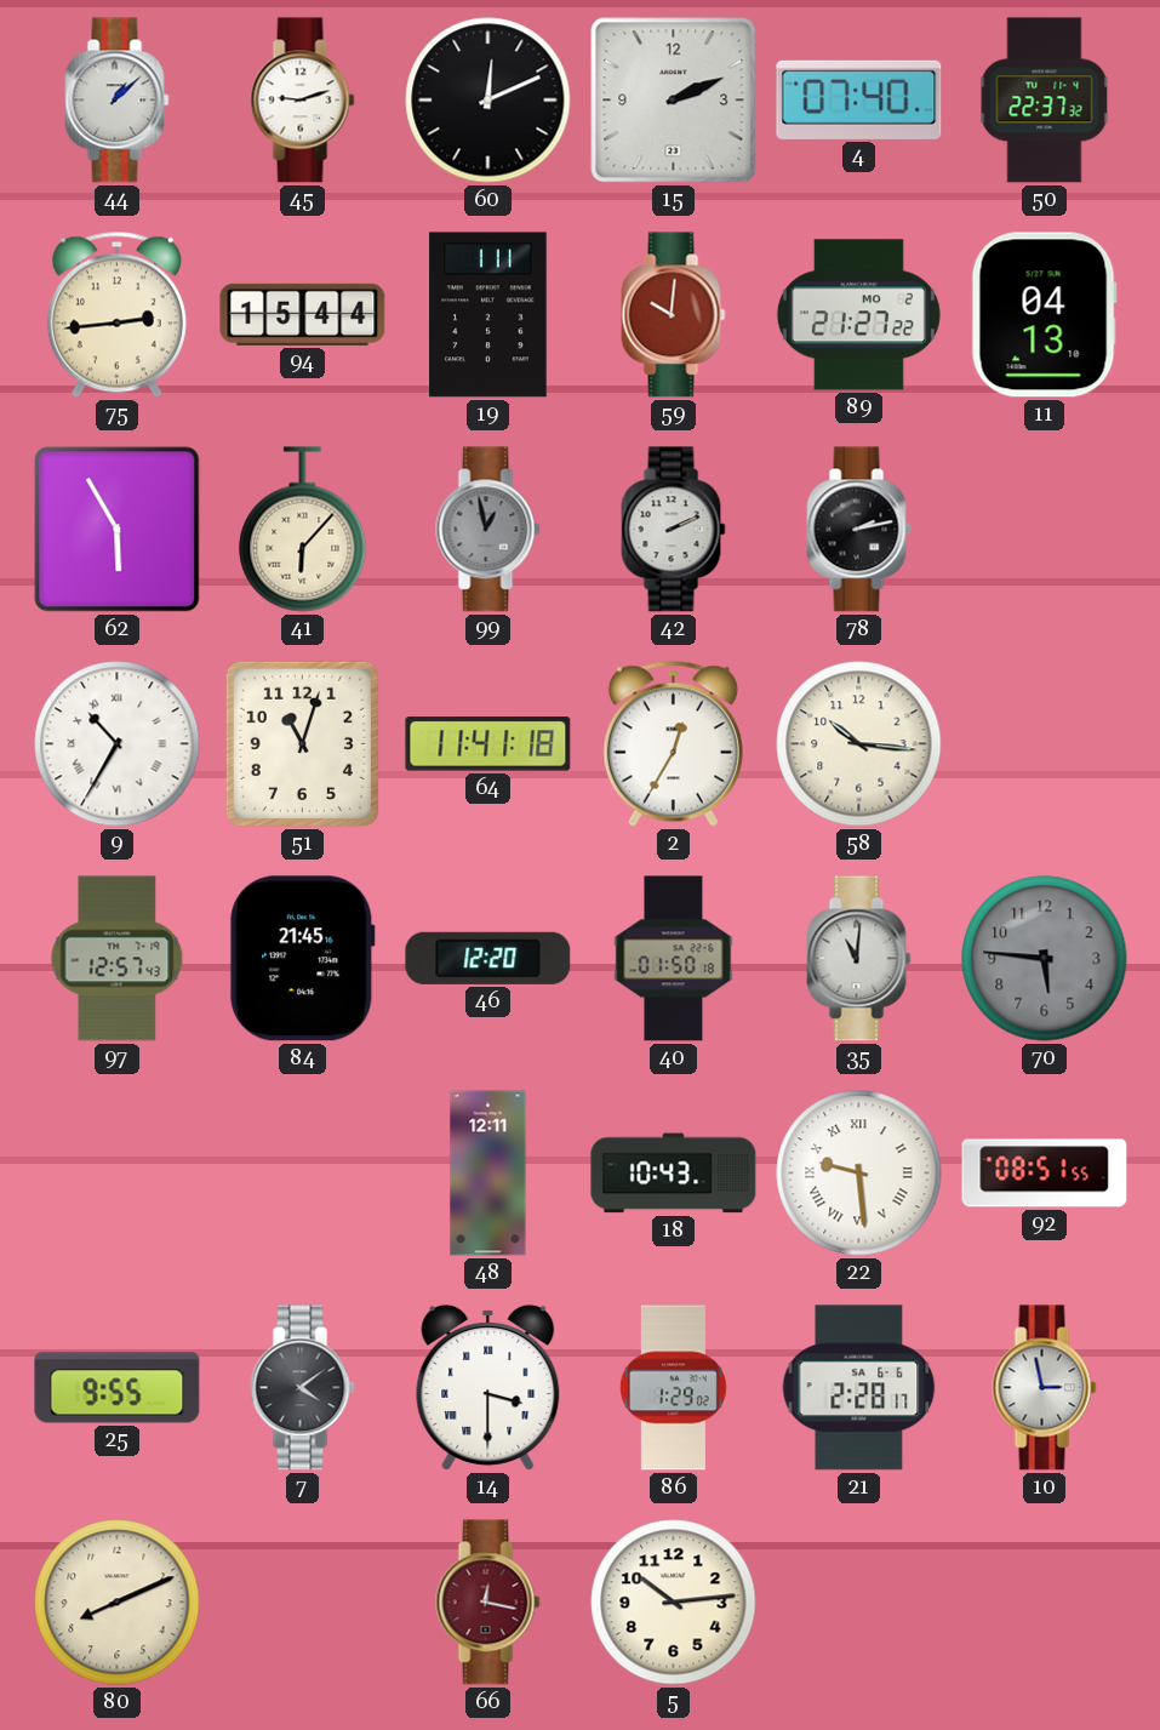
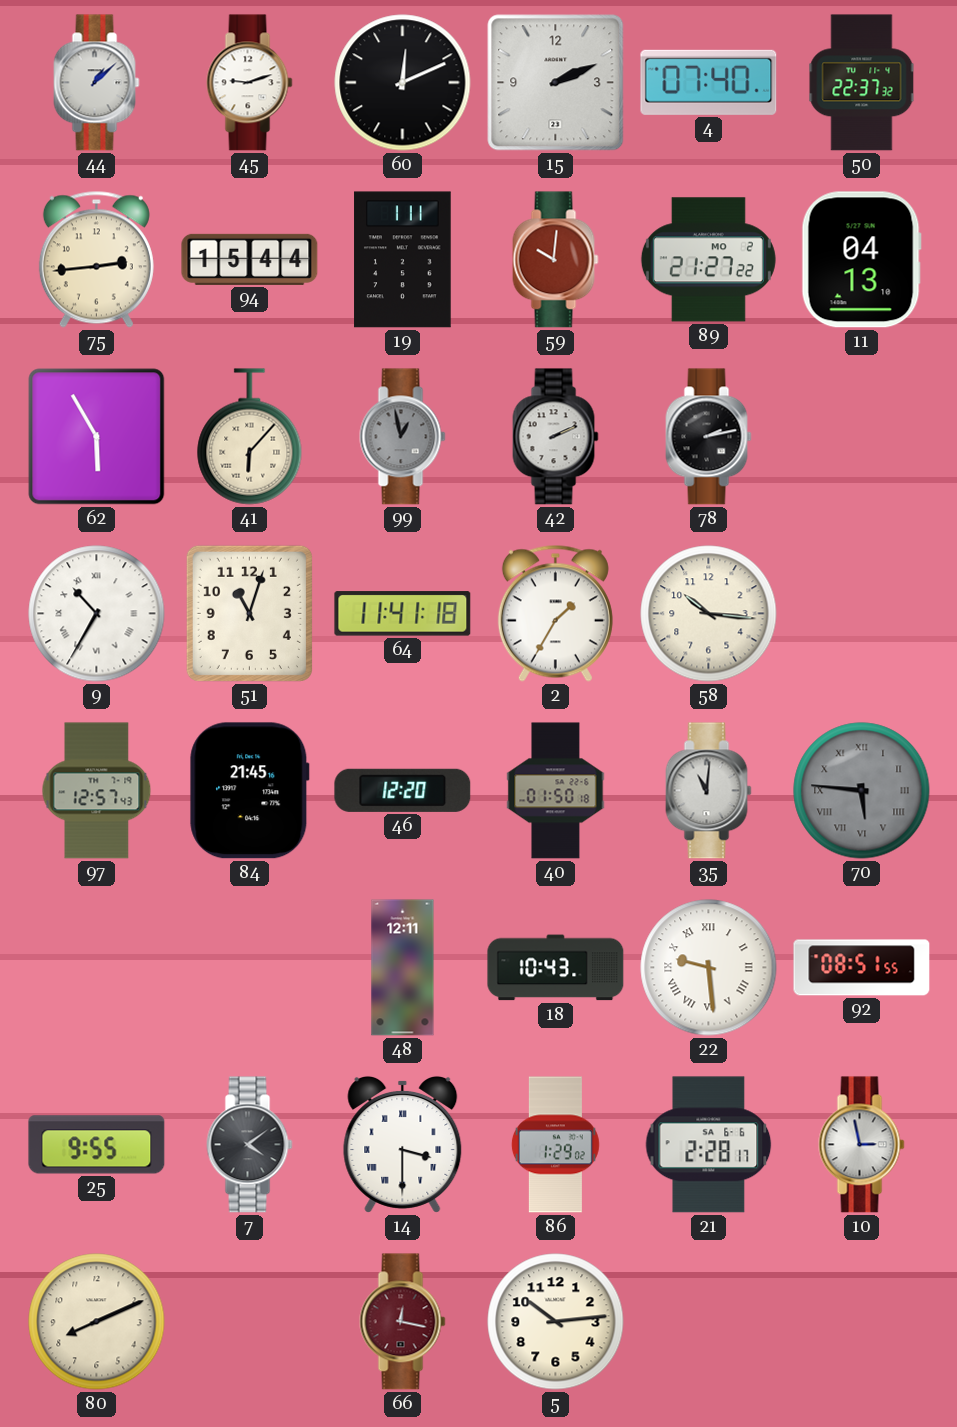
2: 12:35 -> 1:35
70 numerals: Arabic -> Roman
